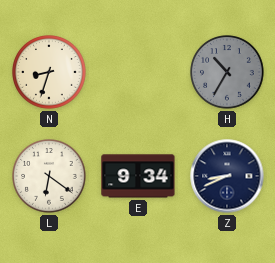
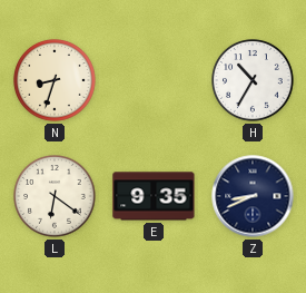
H dial: grey -> white
E: 9:34 -> 9:35
